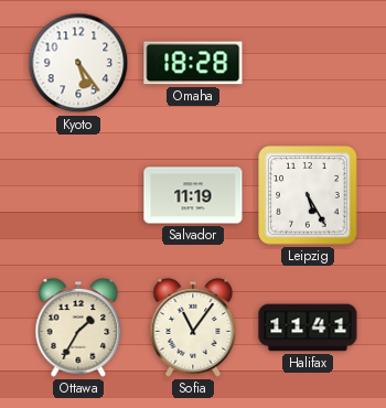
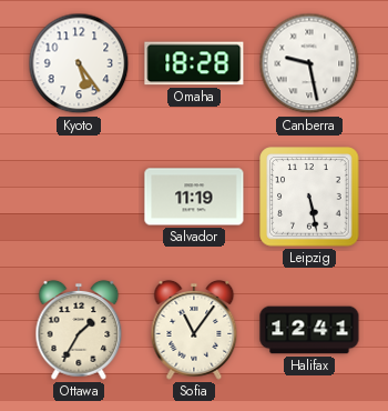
Canberra: none -> 9:28
Leipzig: 5:25 -> 5:28
Halifax: 11:41 -> 12:41
